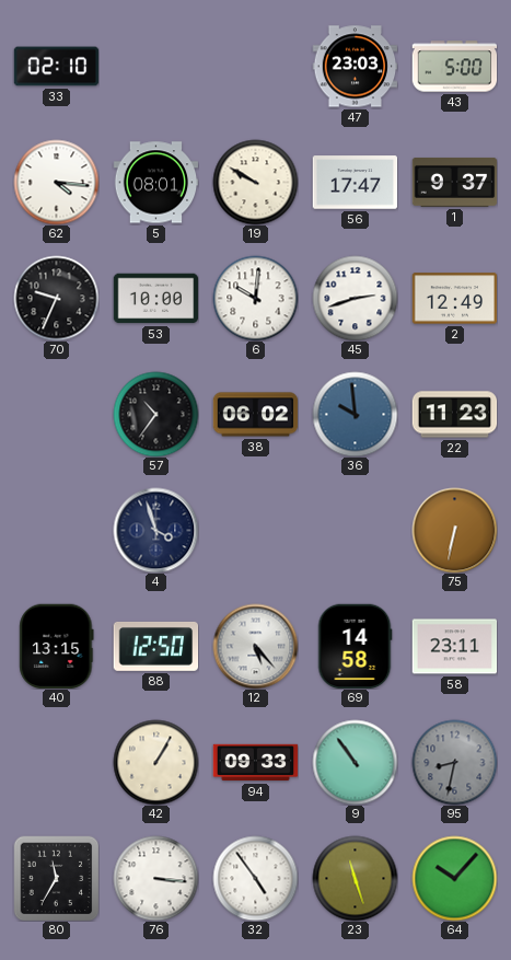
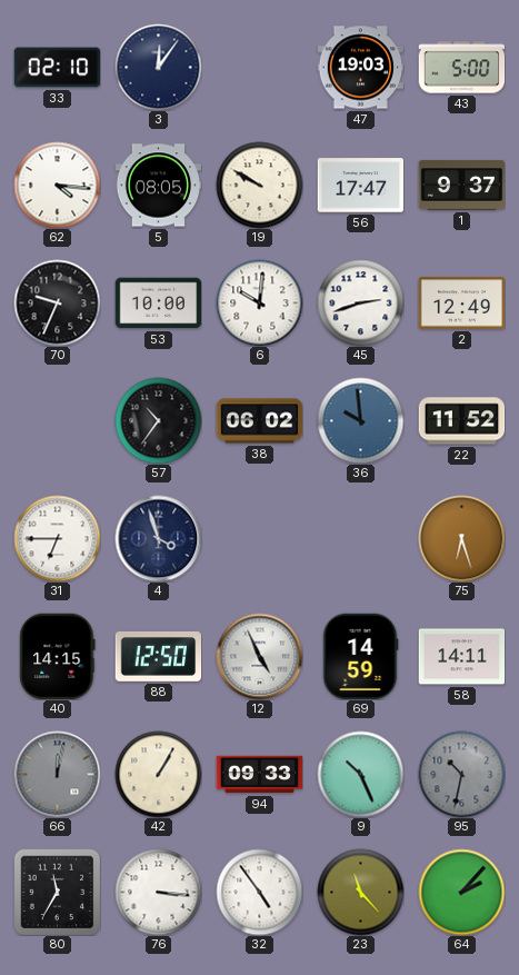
3: none -> 12:06
47: 23:03 -> 19:03
5: 08:01 -> 08:05
22: 11:23 -> 11:52
31: none -> 6:45
75: 6:32 -> 6:27
40: 13:15 -> 14:15
12: 5:23 -> 4:56
69: 14:58 -> 14:59
58: 23:11 -> 14:11
66: none -> 12:02
9: 10:54 -> 10:26
95: 8:32 -> 10:32
23: 11:27 -> 11:23
64: 10:07 -> 2:07
